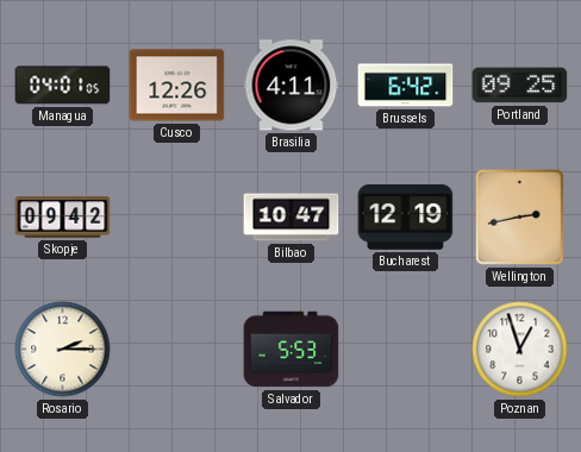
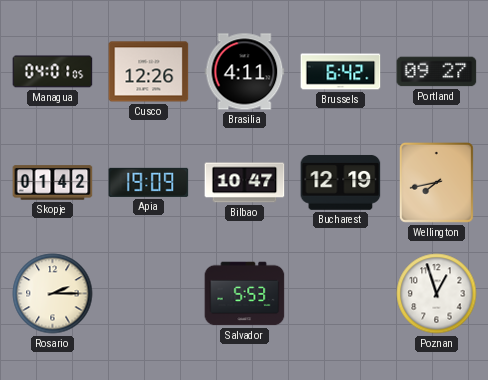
Portland: 09:25 -> 09:27
Skopje: 09:42 -> 01:42
Apia: none -> 19:09
Wellington: 2:43 -> 7:43
